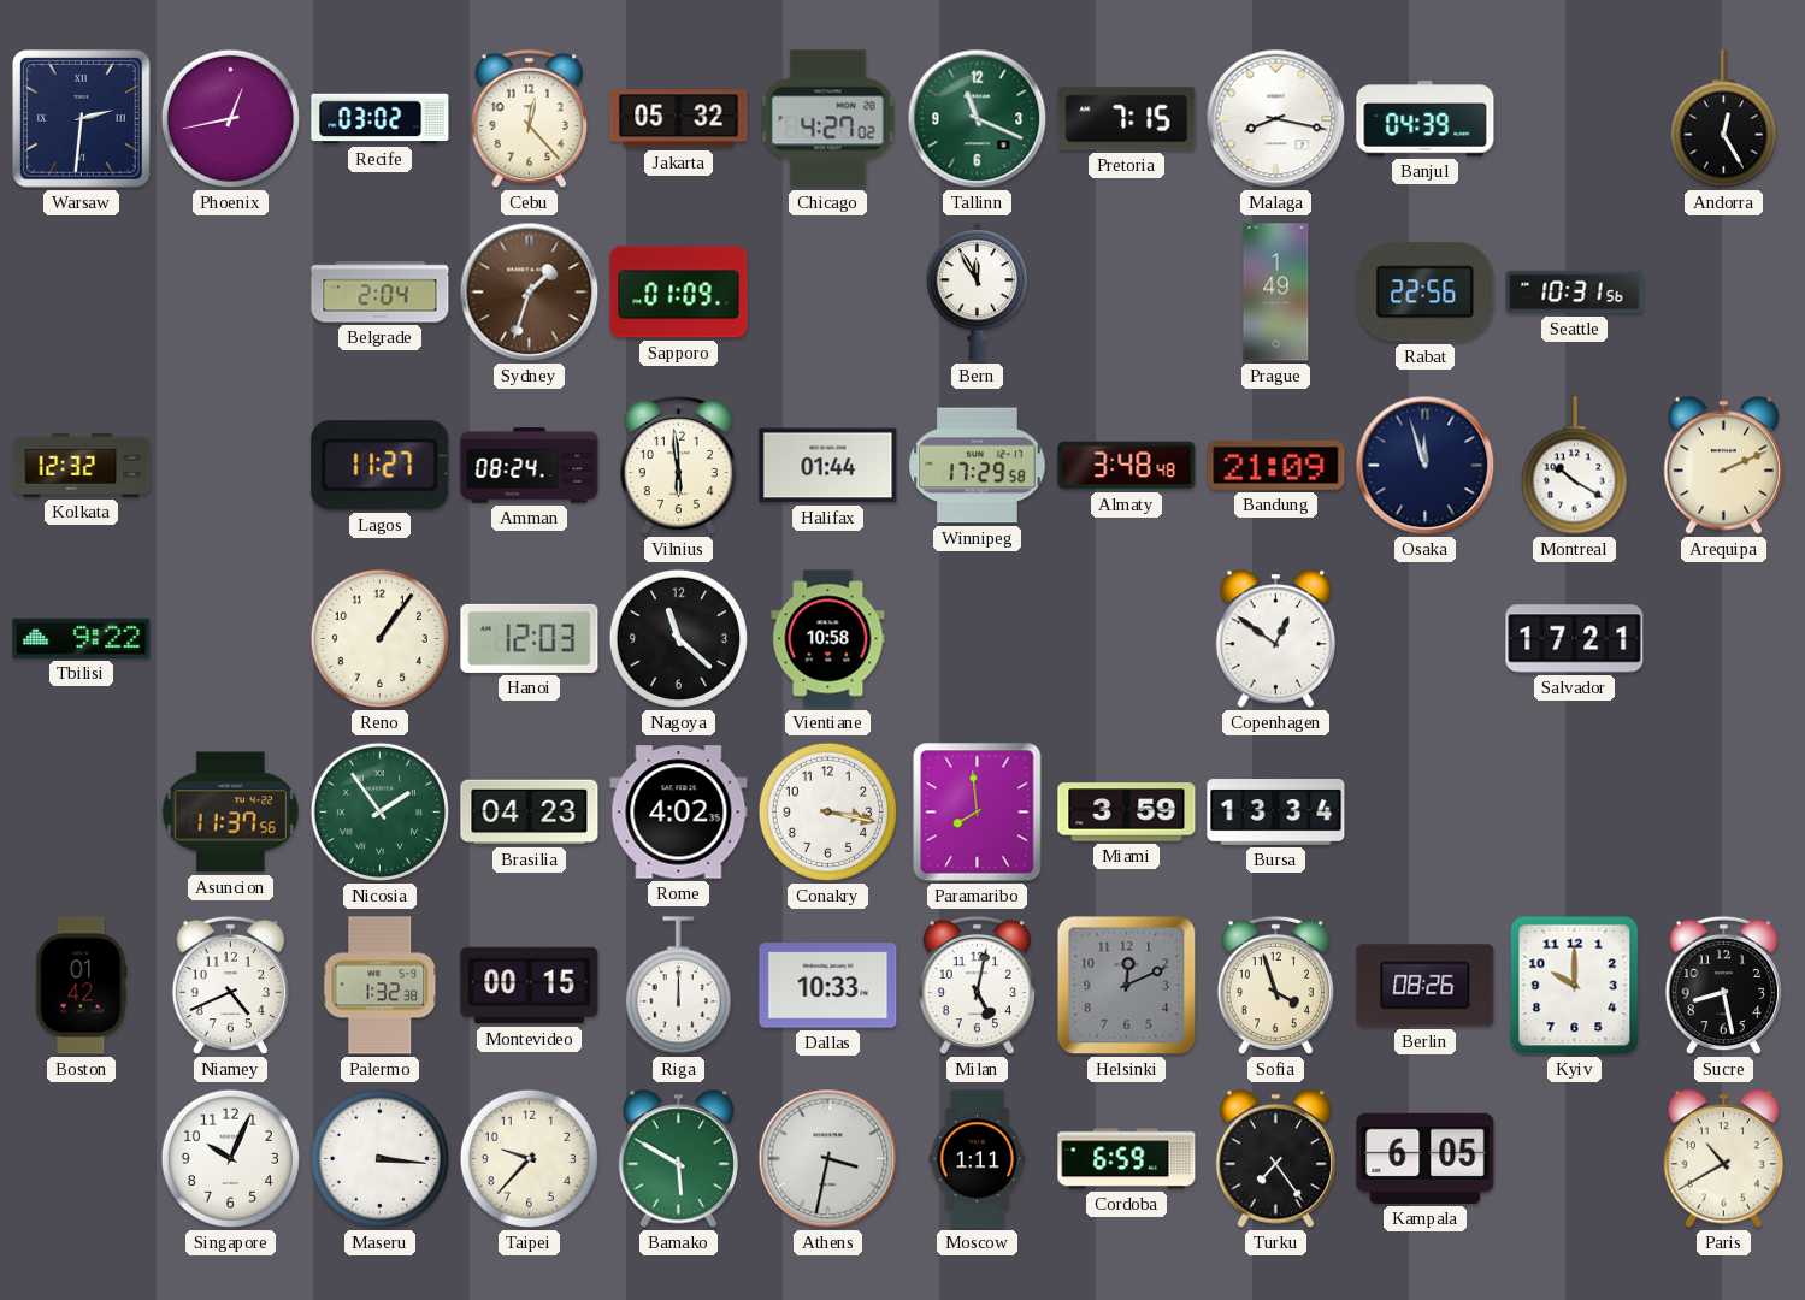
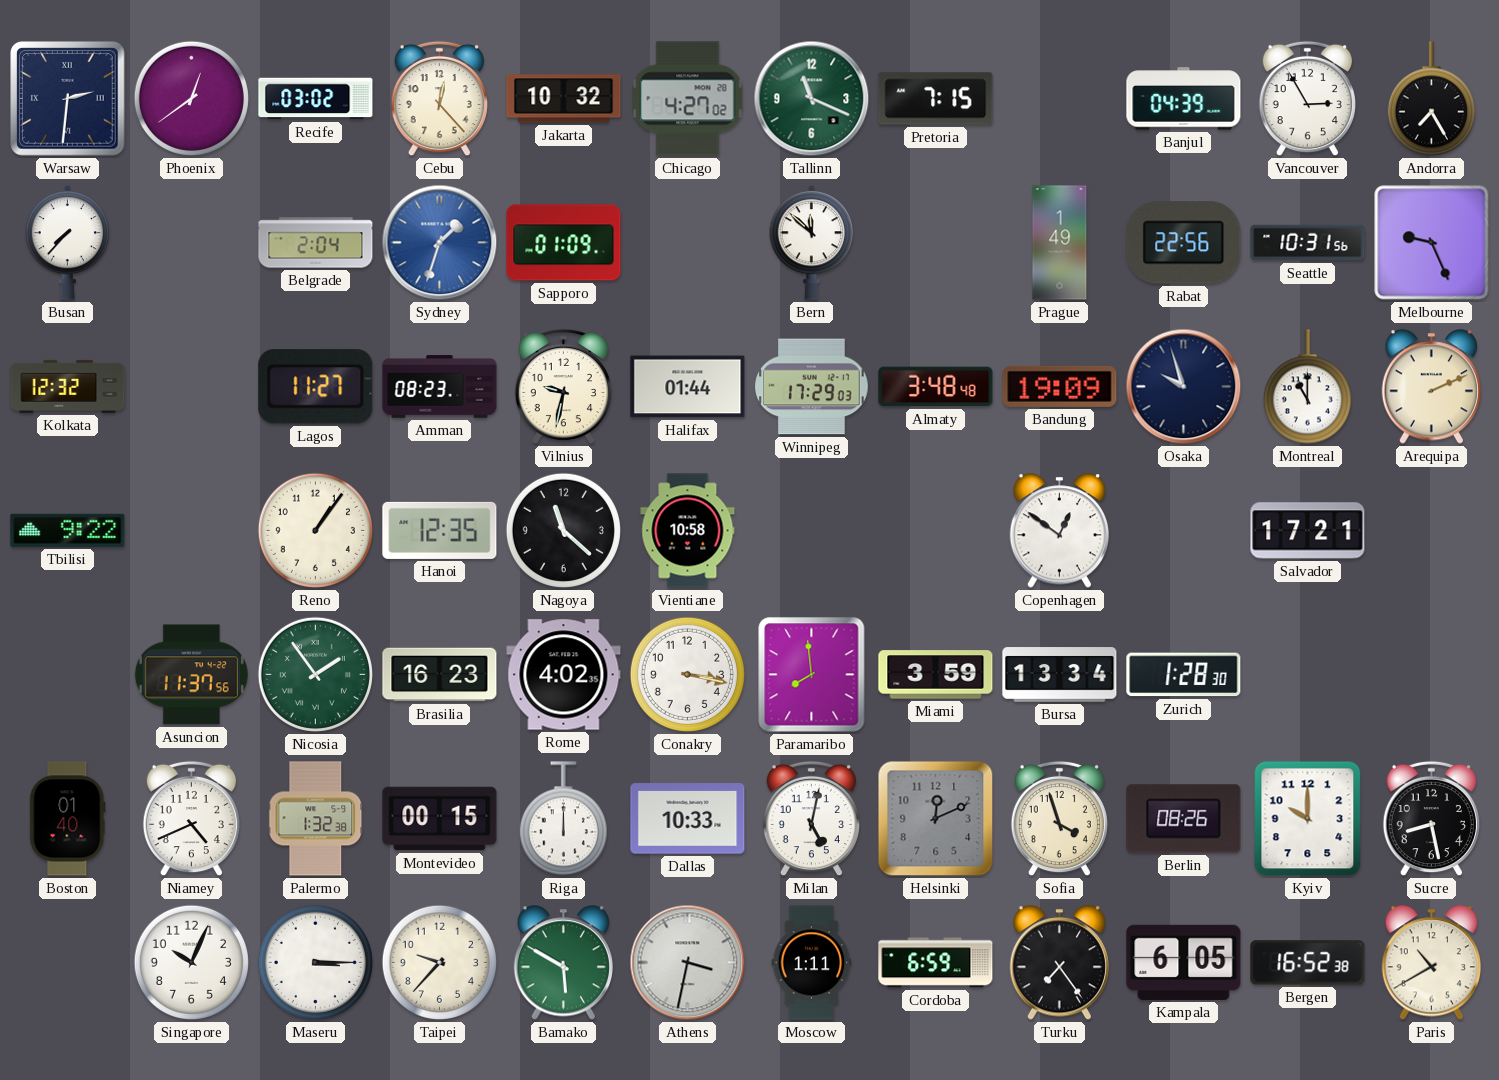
Phoenix: 12:43 -> 12:39
Jakarta: 05:32 -> 10:32
Malaga: 8:17 -> none
Vancouver: none -> 2:55
Andorra: 12:25 -> 7:25
Busan: none -> 7:37
Sydney dial: brown -> blue
Bern: 11:55 -> 11:52
Melbourne: none -> 9:26
Amman: 08:24 -> 08:23
Vilnius: 5:59 -> 9:32
Winnipeg: 17:29:58 -> 17:29:03
Bandung: 21:09 -> 19:09
Osaka: 11:57 -> 9:57
Montreal: 10:20 -> 11:00
Hanoi: 12:03 -> 12:35
Brasilia: 04:23 -> 16:23
Zurich: none -> 1:28
Boston: 01:42 -> 01:40
Maseru: 3:16 -> 3:15
Bergen: none -> 16:52
